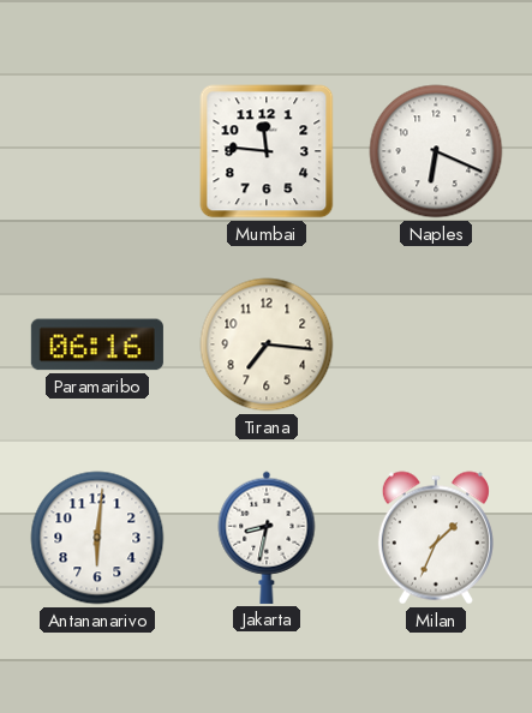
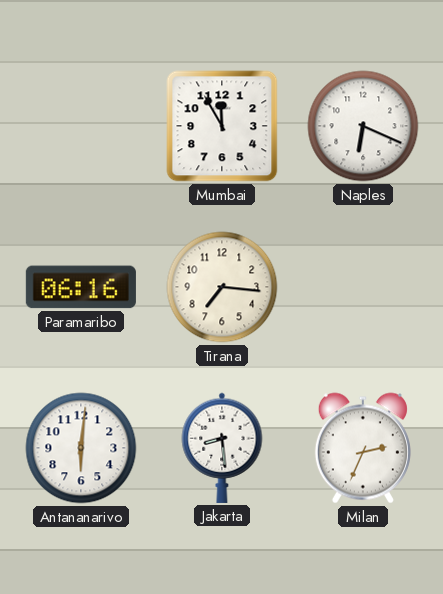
Mumbai: 11:46 -> 11:55
Jakarta: 8:32 -> 8:29
Milan: 1:34 -> 2:34
